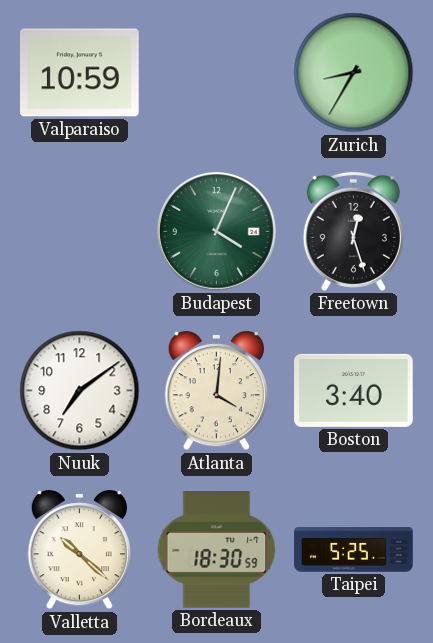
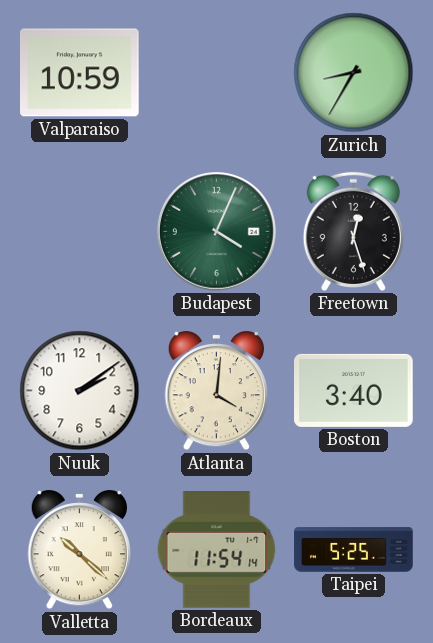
Nuuk: 7:09 -> 2:09
Bordeaux: 18:30 -> 11:54
